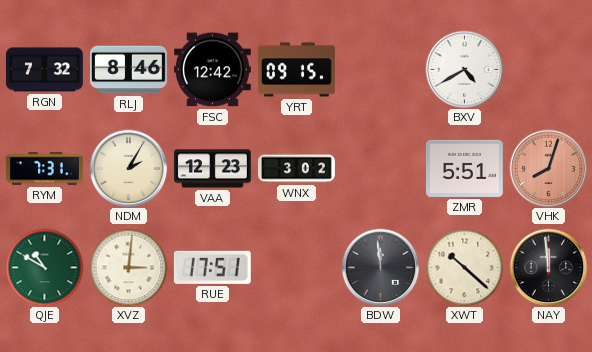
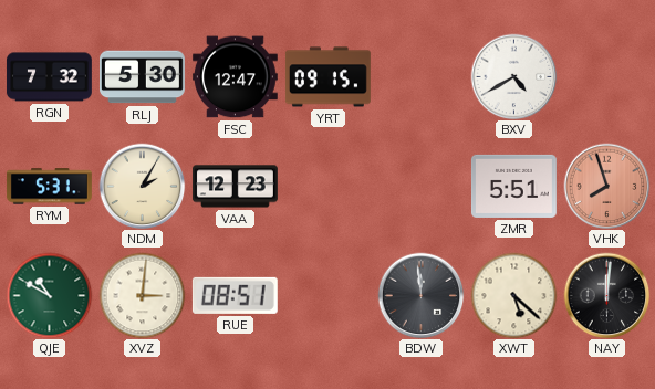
RLJ: 8:46 -> 5:30
FSC: 12:42 -> 12:47
RYM: 7:31 -> 5:31
WNX: 3:02 -> none
VHK: 8:03 -> 7:57
RUE: 17:51 -> 08:51
XWT: 10:22 -> 5:22
NAY: 11:59 -> 12:01
